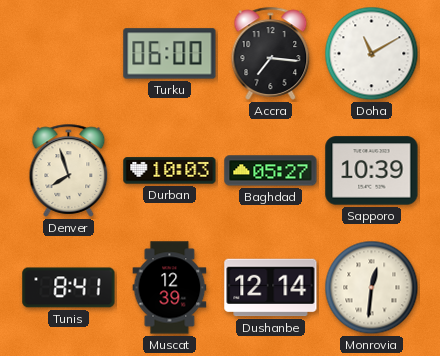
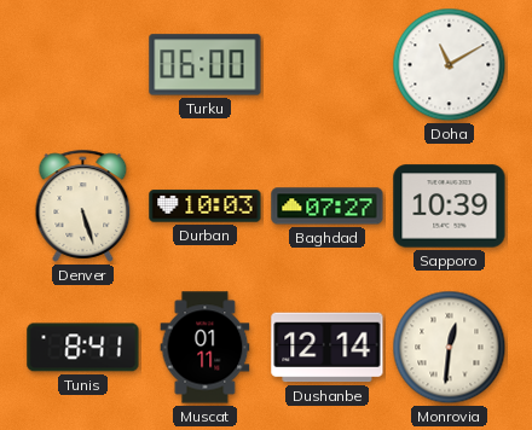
Accra: 7:16 -> none
Denver: 7:57 -> 5:27
Baghdad: 05:27 -> 07:27
Muscat: 12:39 -> 01:11
